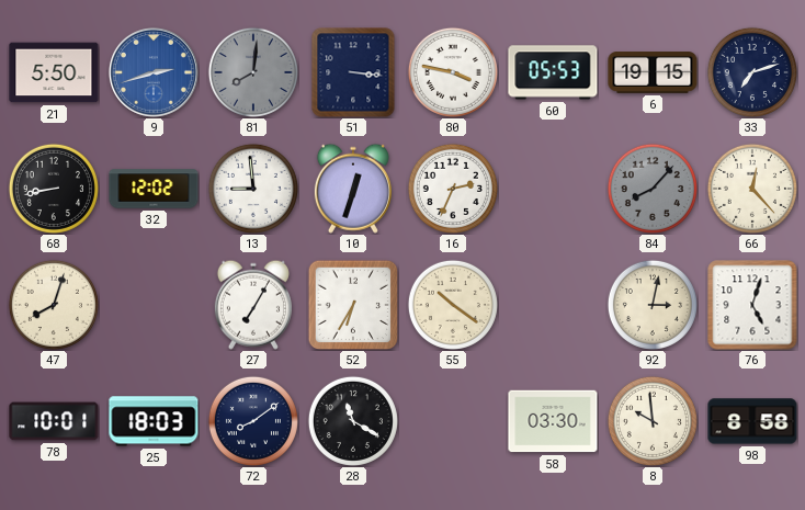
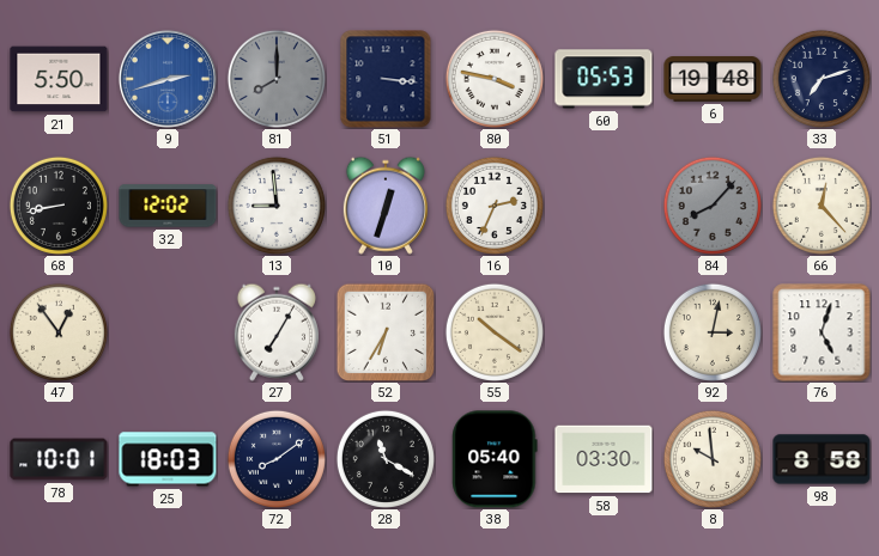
81: 8:01 -> 8:00
6: 19:15 -> 19:48
47: 8:03 -> 12:54
38: none -> 05:40
